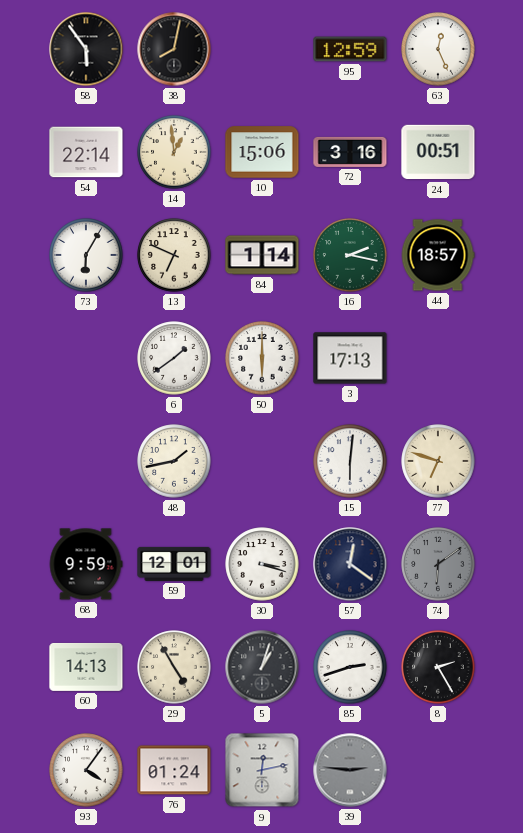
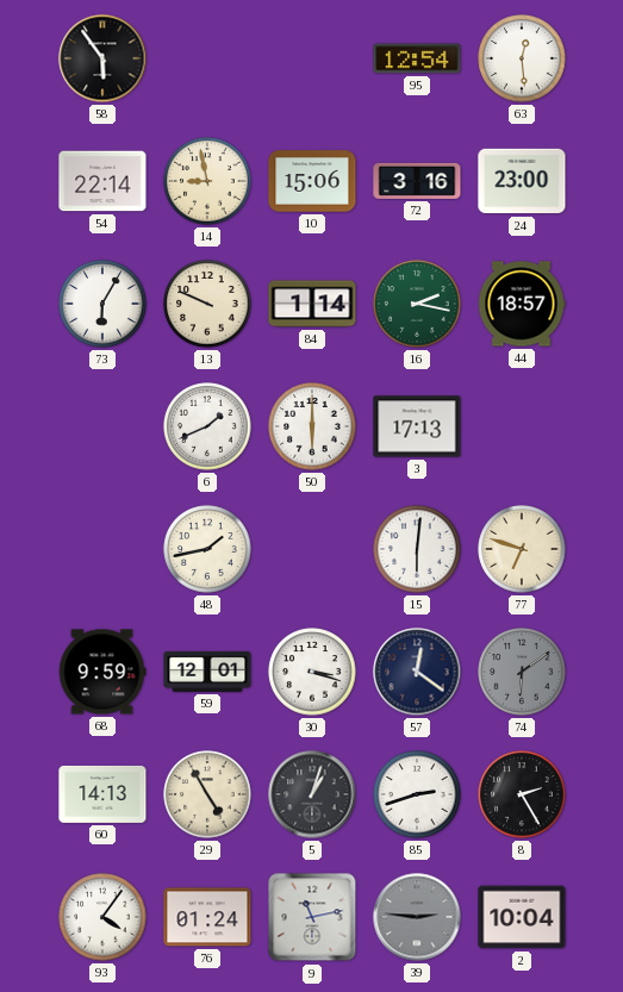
38: 8:02 -> none
95: 12:59 -> 12:54
63: 12:26 -> 12:29
14: 12:59 -> 8:58
24: 00:51 -> 23:00
13: 6:49 -> 9:49
6: 1:39 -> 1:41
9: 12:13 -> 11:13
2: none -> 10:04
